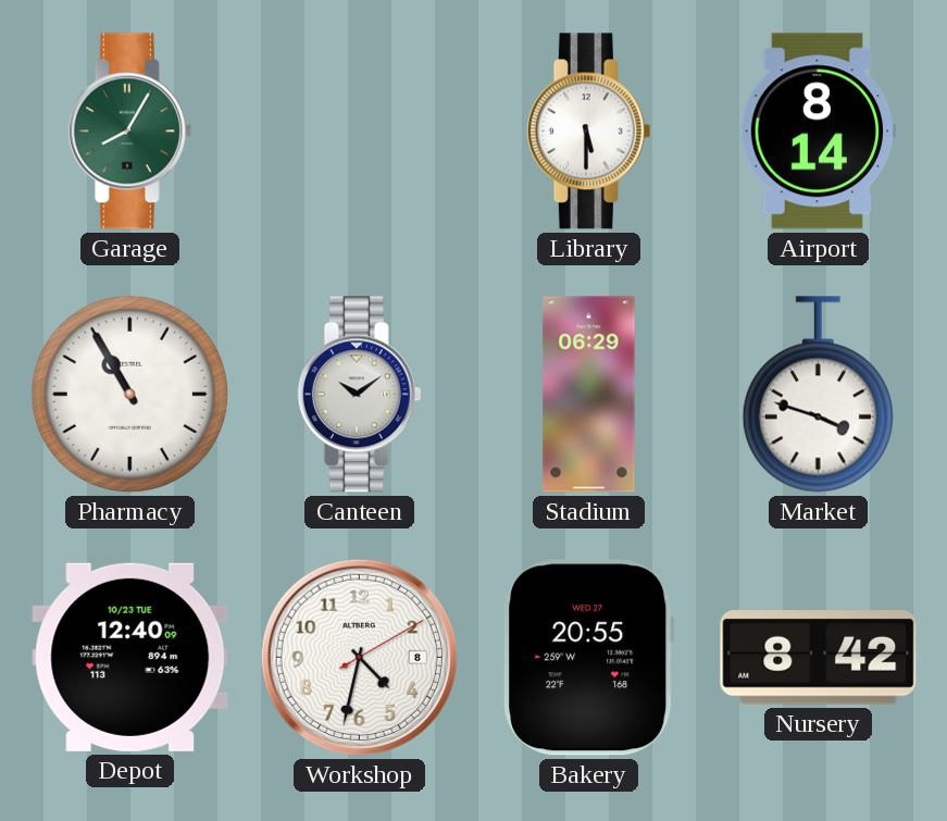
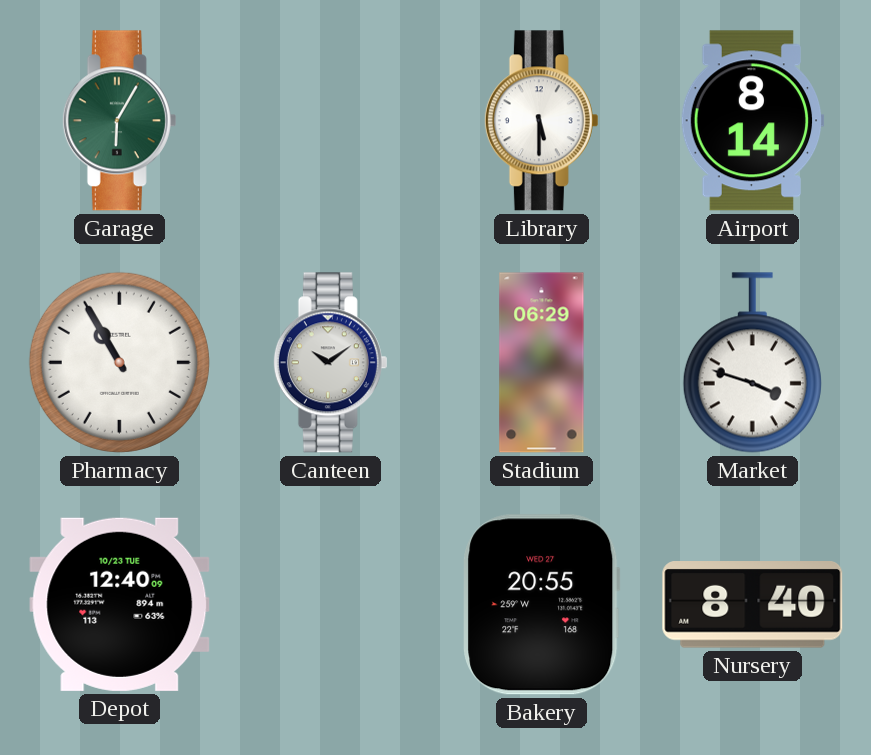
Garage: 8:05 -> 6:05
Workshop: 4:32 -> none
Nursery: 8:42 -> 8:40
